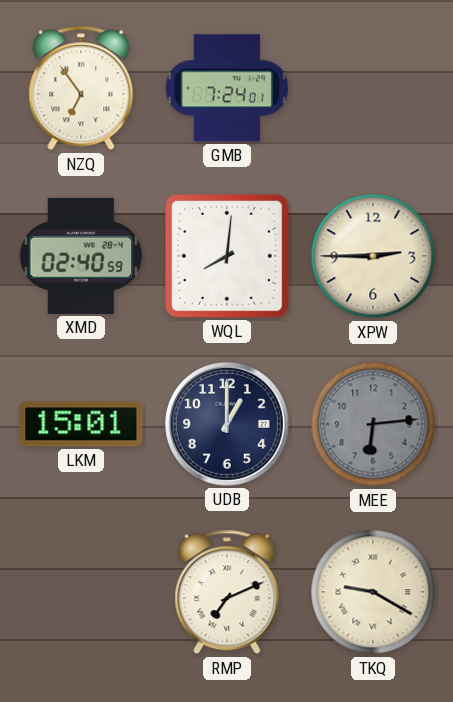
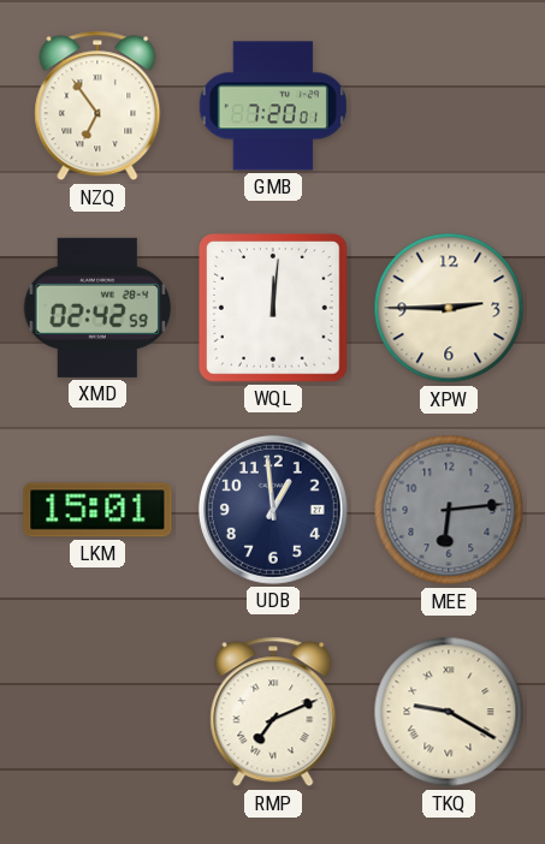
GMB: 7:24 -> 7:20
XMD: 02:40 -> 02:42
WQL: 8:01 -> 12:01
UDB: 1:00 -> 12:59
